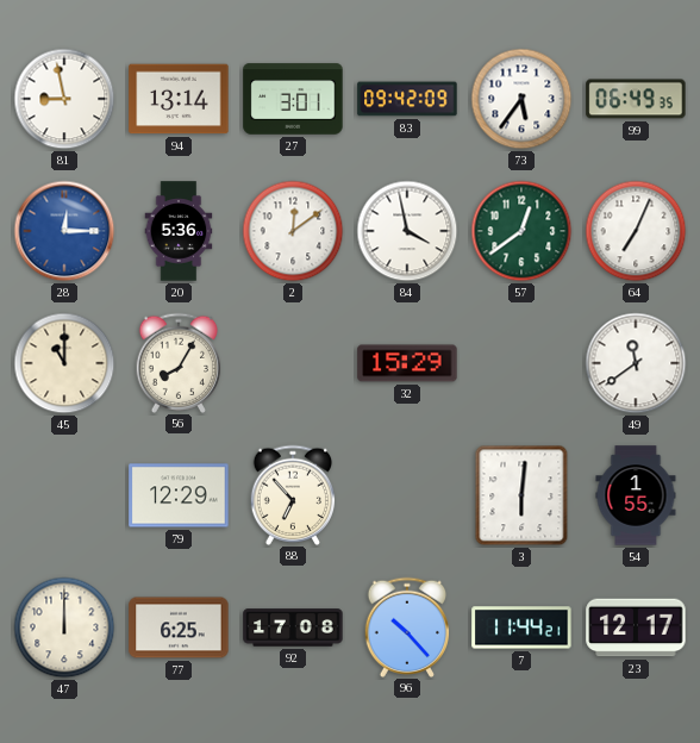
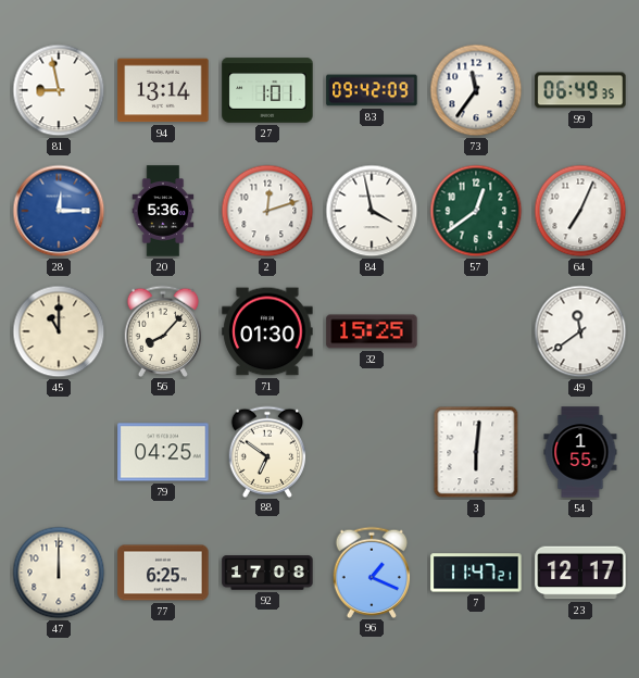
27: 3:01 -> 1:01
73: 5:36 -> 11:36
2: 12:09 -> 12:12
56: 8:05 -> 8:07
71: none -> 01:30
32: 15:29 -> 15:25
79: 12:29 -> 04:25
88: 6:53 -> 6:51
96: 10:23 -> 1:19
7: 11:44 -> 11:47
